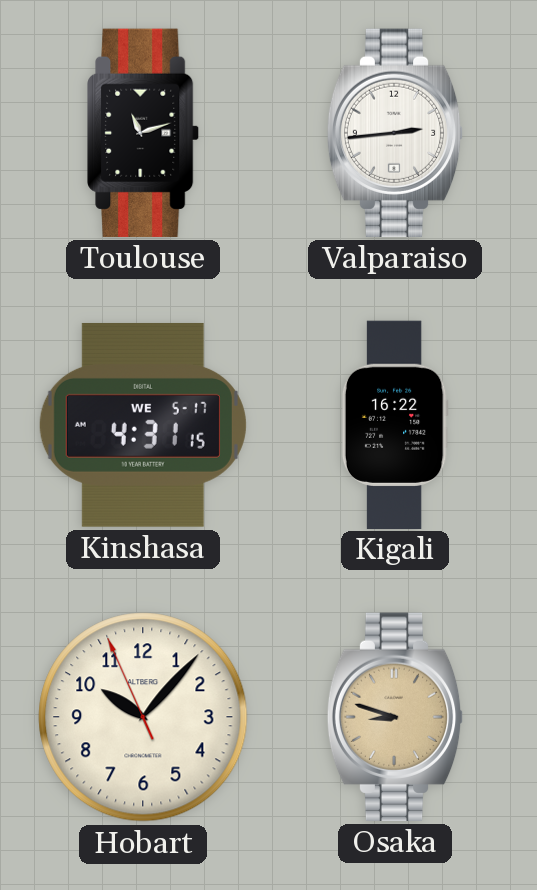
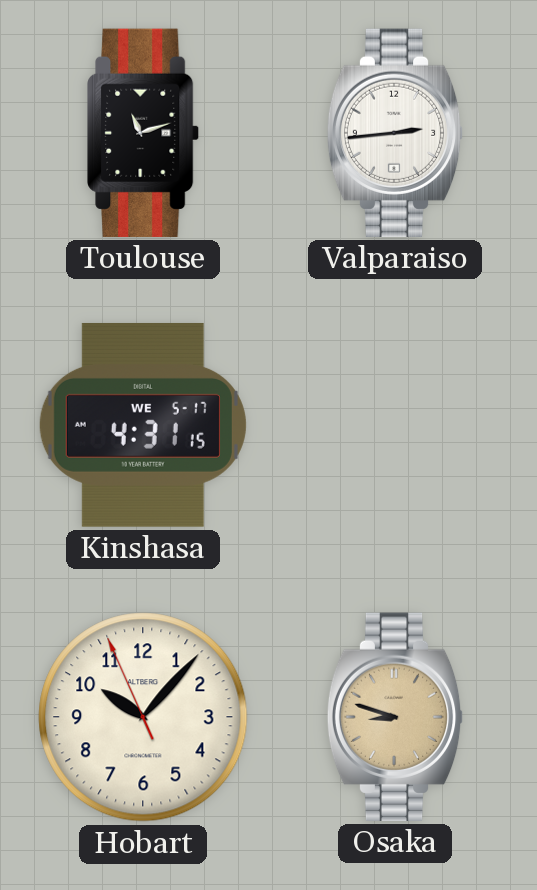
Kigali: 16:22 -> none
